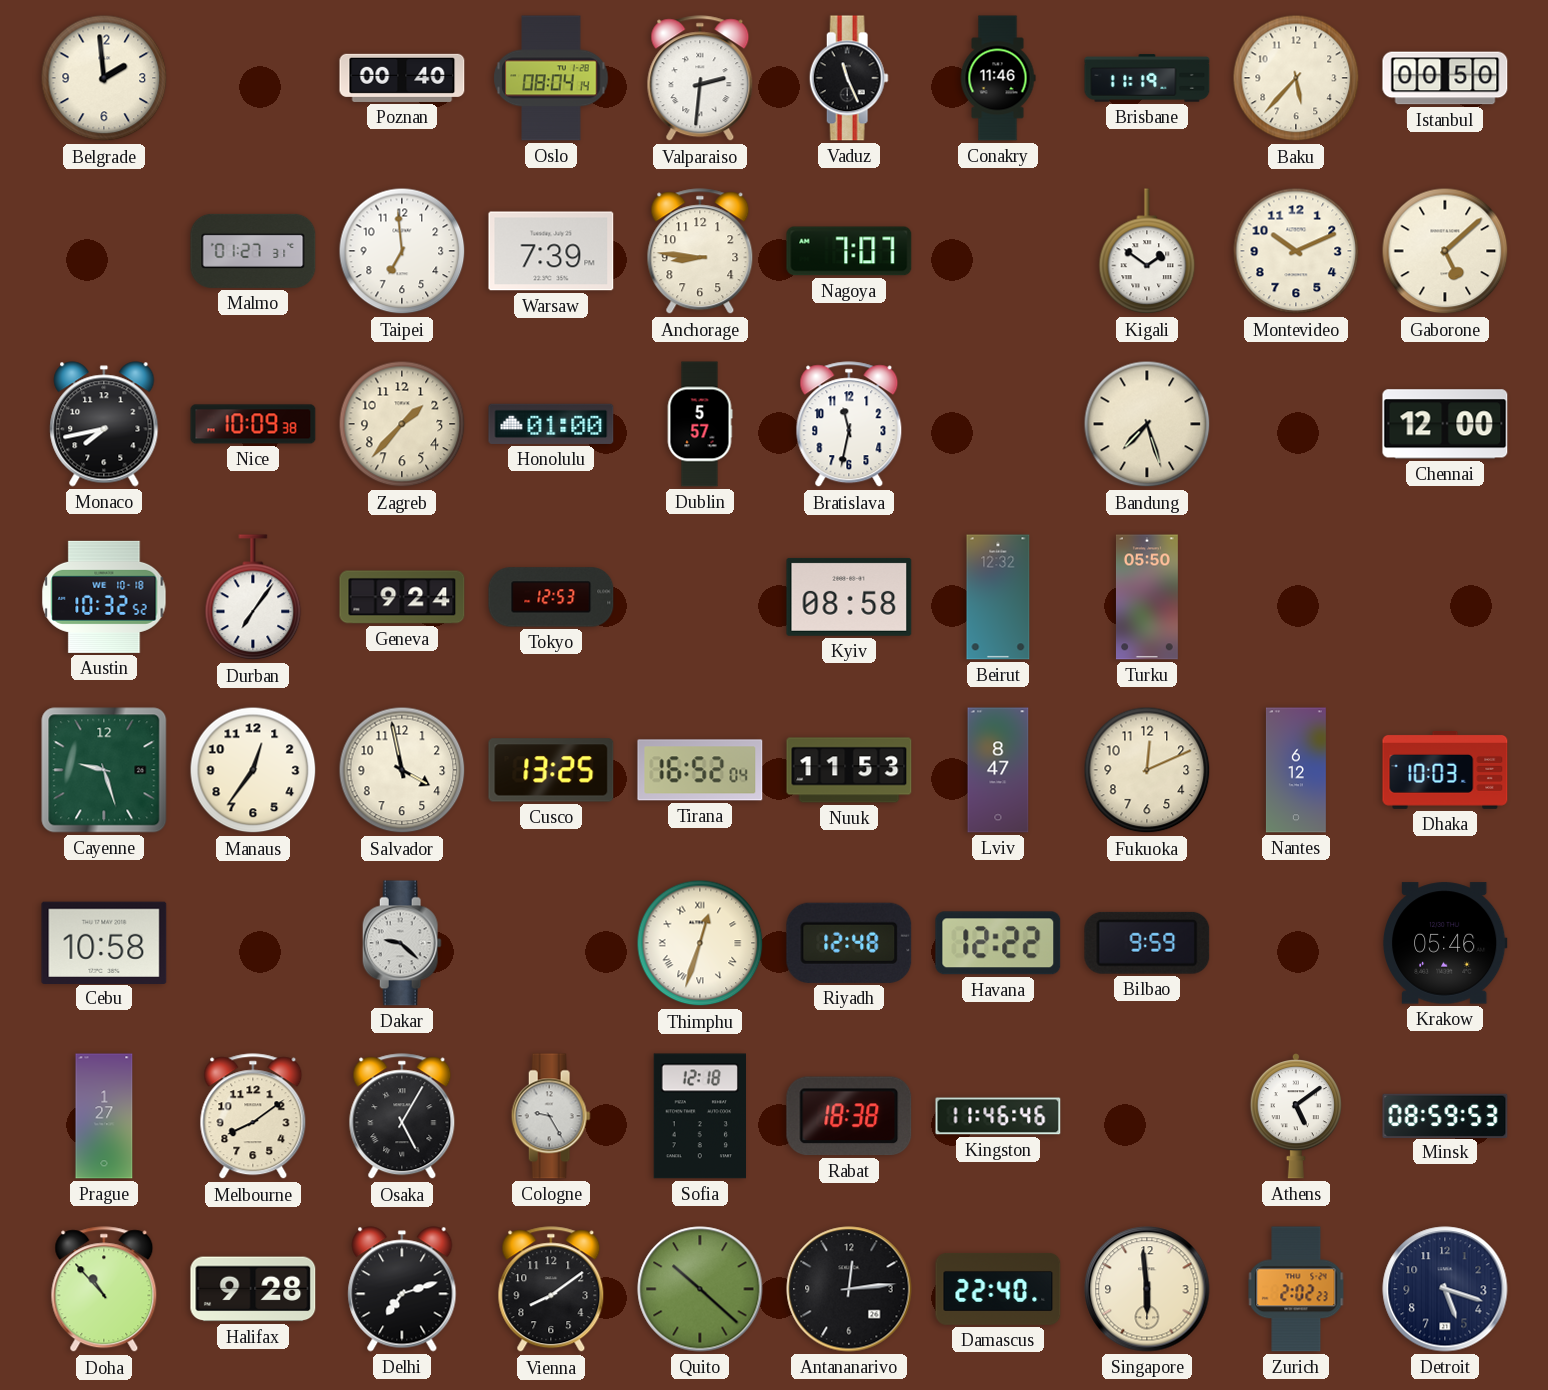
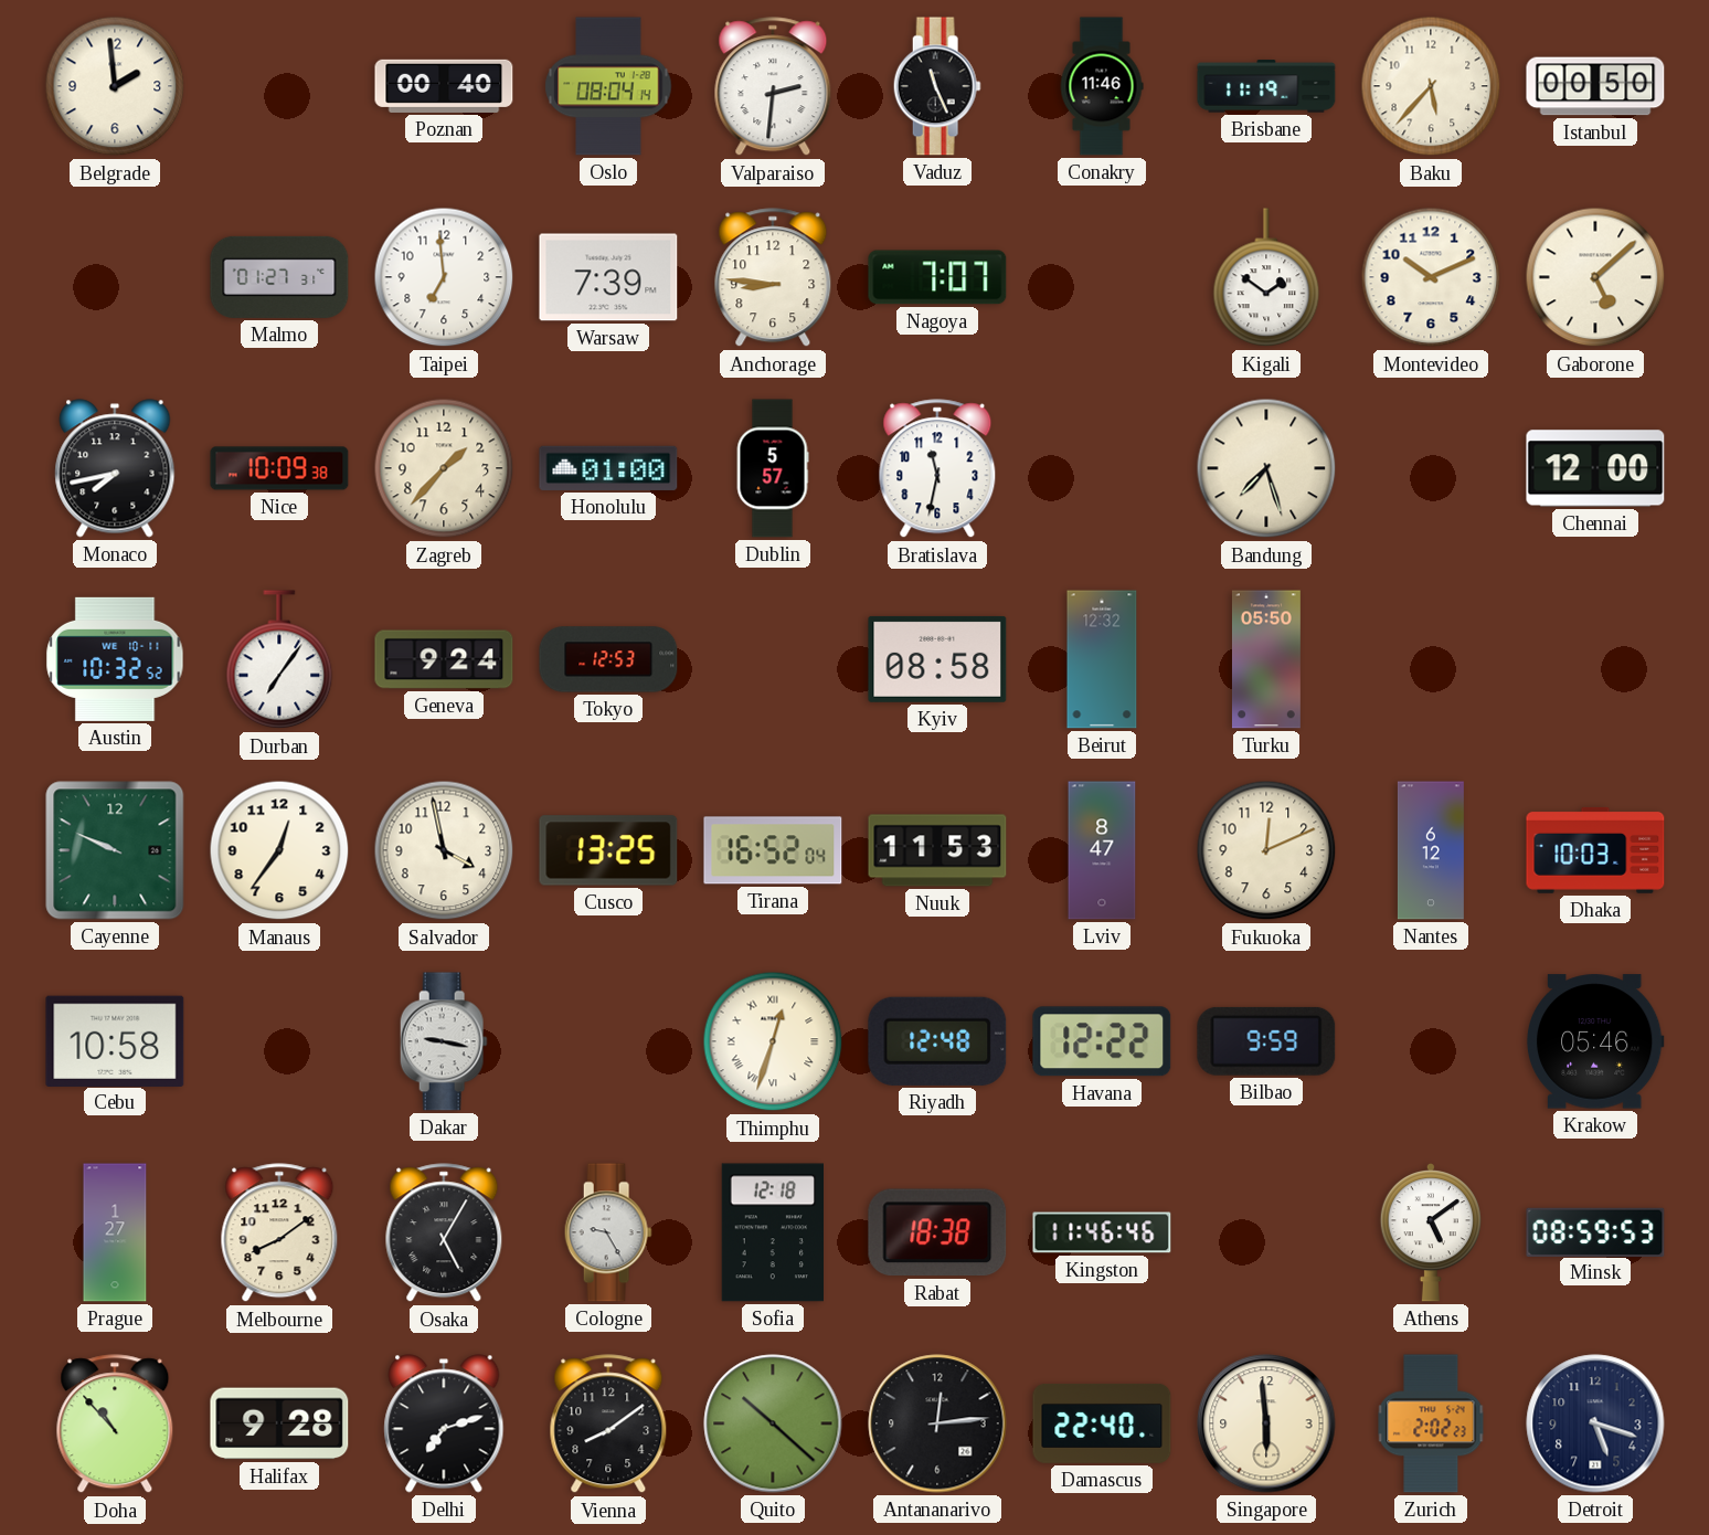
Austin date: WE 10-18 -> WE 10-11
Cayenne: 9:27 -> 9:49
Dakar: 9:22 -> 9:17
